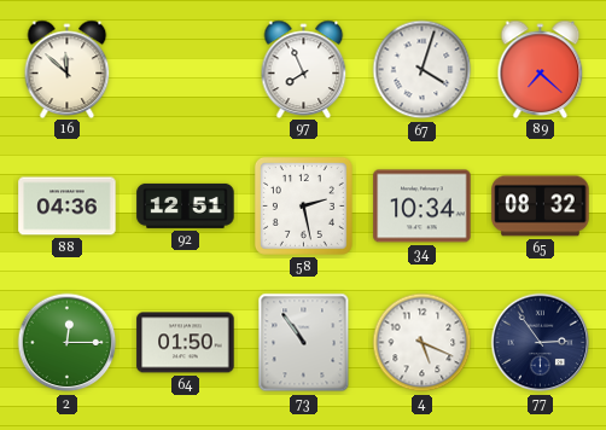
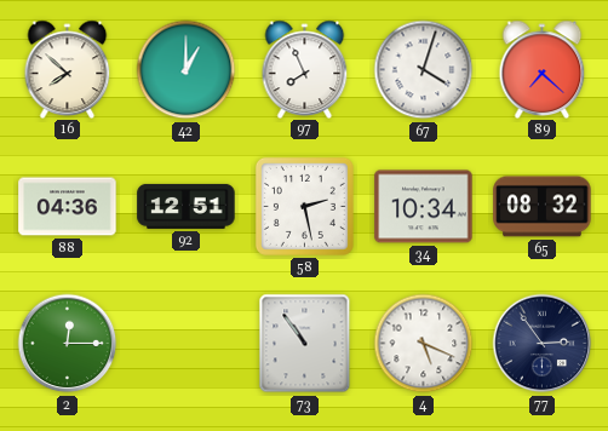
16: 11:52 -> 7:52
42: none -> 1:00
64: 01:50 -> none
